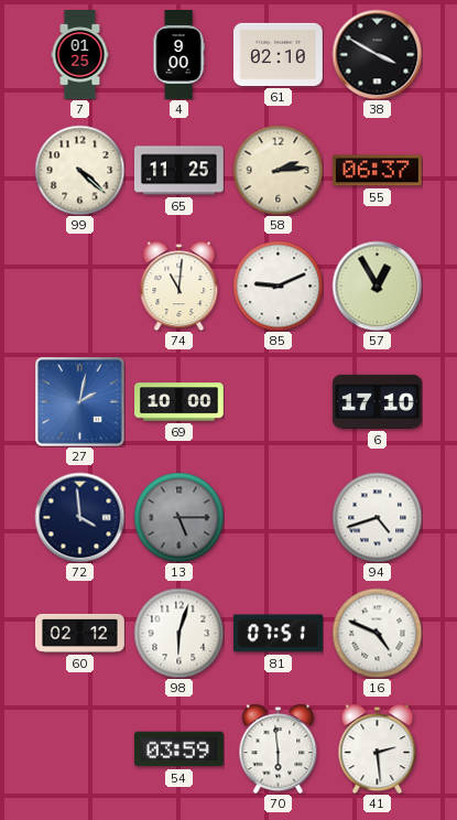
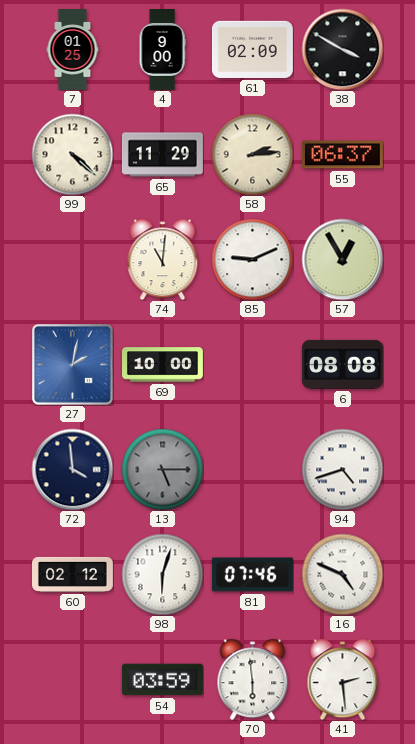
61: 02:10 -> 02:09
65: 11:25 -> 11:29
6: 17:10 -> 08:08
81: 07:51 -> 07:46
